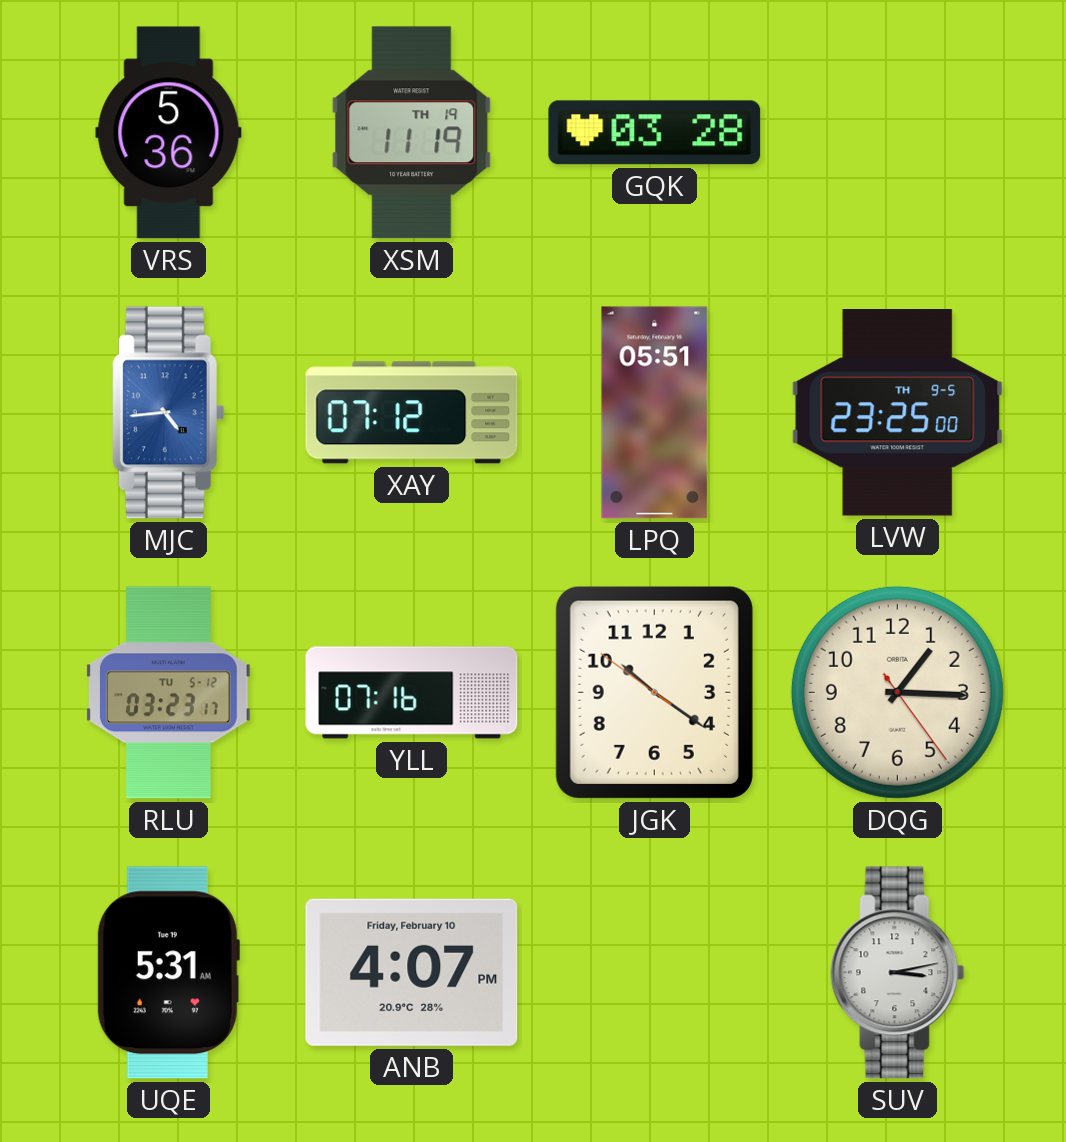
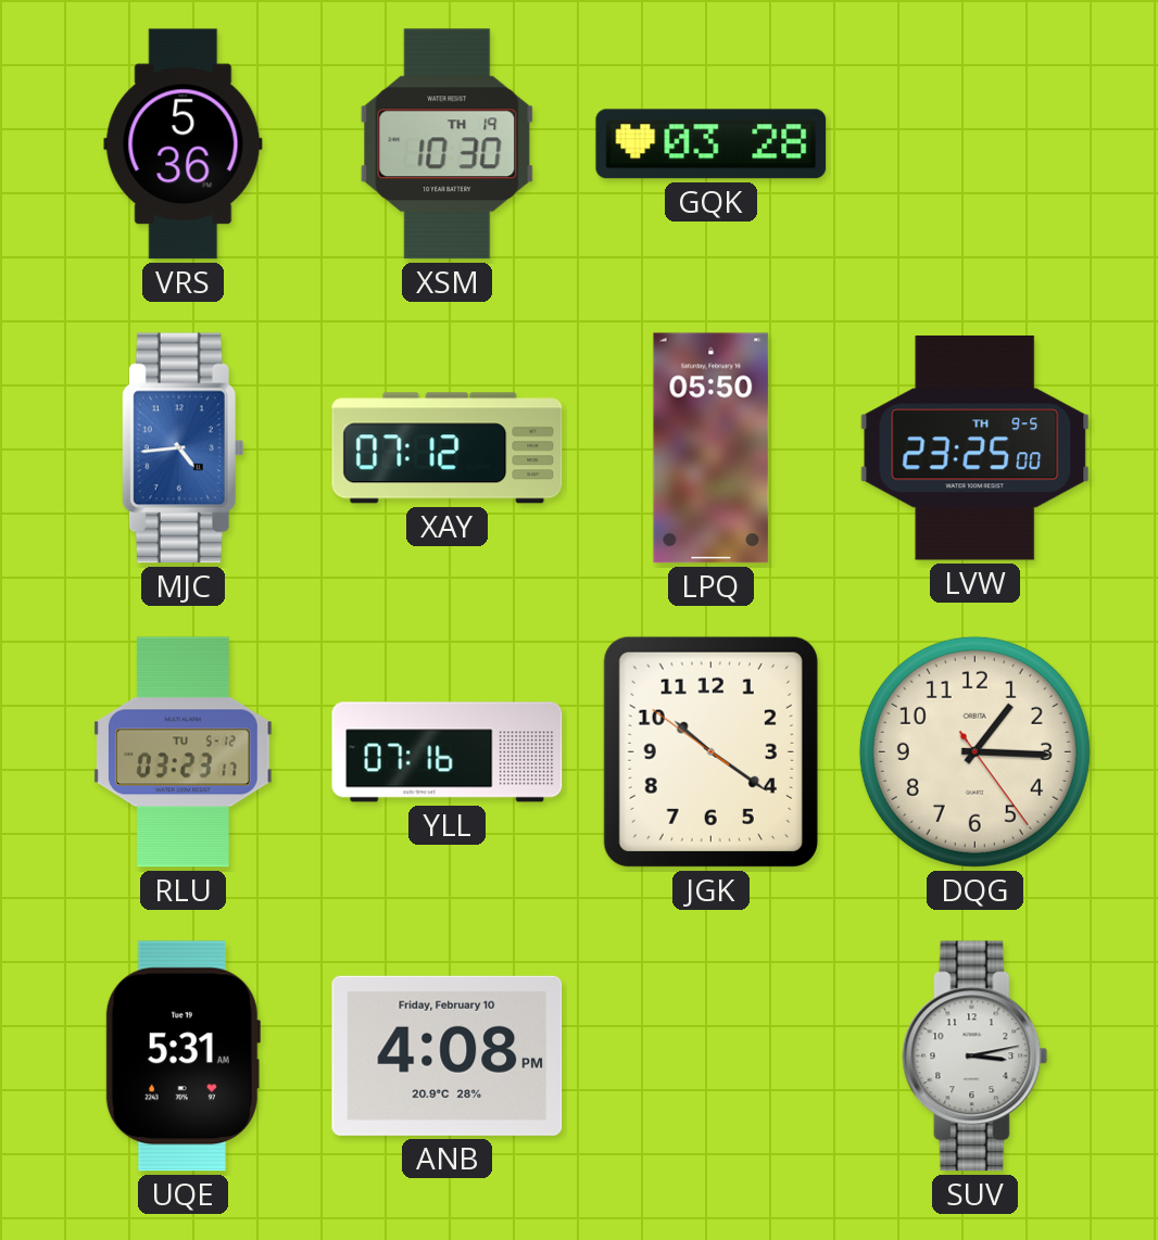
XSM: 11:19 -> 10:30
LPQ: 05:51 -> 05:50
ANB: 4:07 -> 4:08
